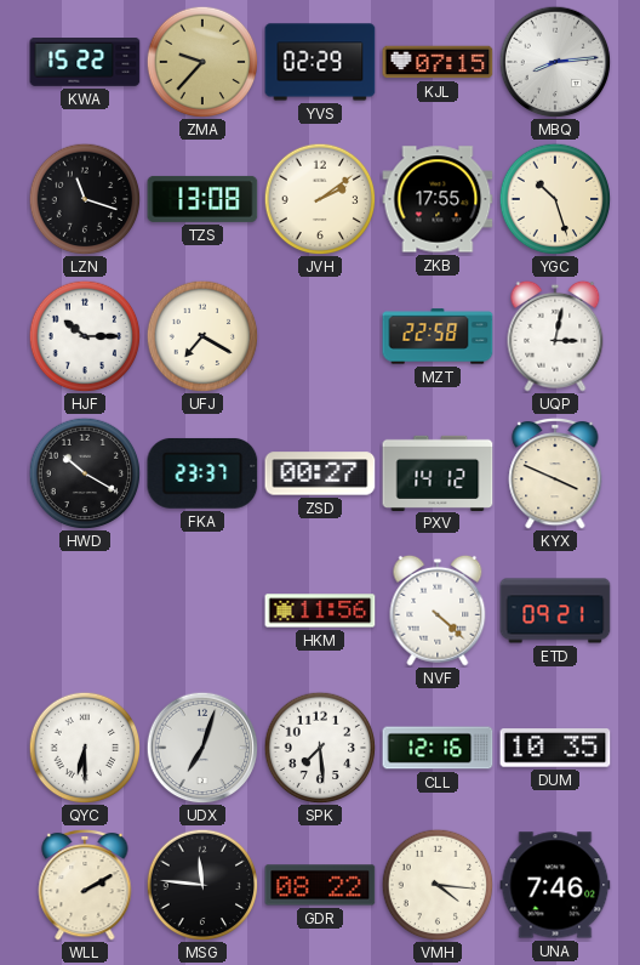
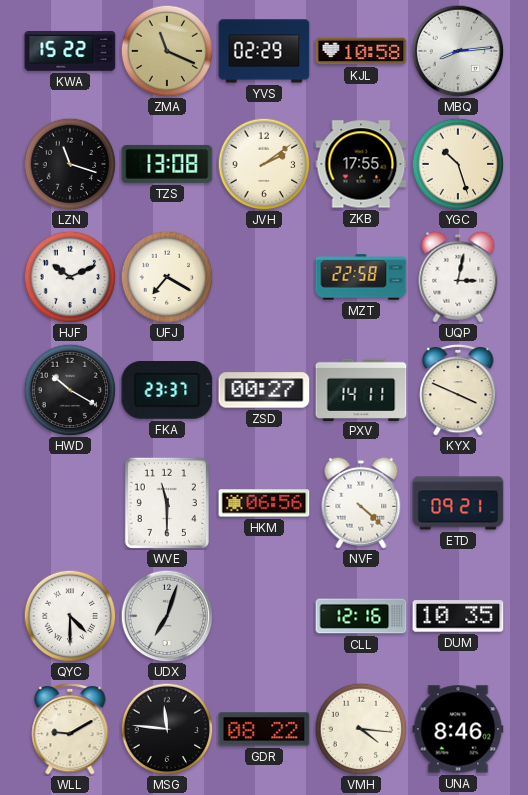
ZMA: 9:37 -> 11:19
KJL: 07:15 -> 10:58
HJF: 10:15 -> 10:11
PXV: 14:12 -> 14:11
WVE: none -> 11:30
HKM: 11:56 -> 06:56
QYC: 6:30 -> 4:30
SPK: 7:29 -> none
WLL: 2:10 -> 9:10
UNA: 7:46 -> 8:46
